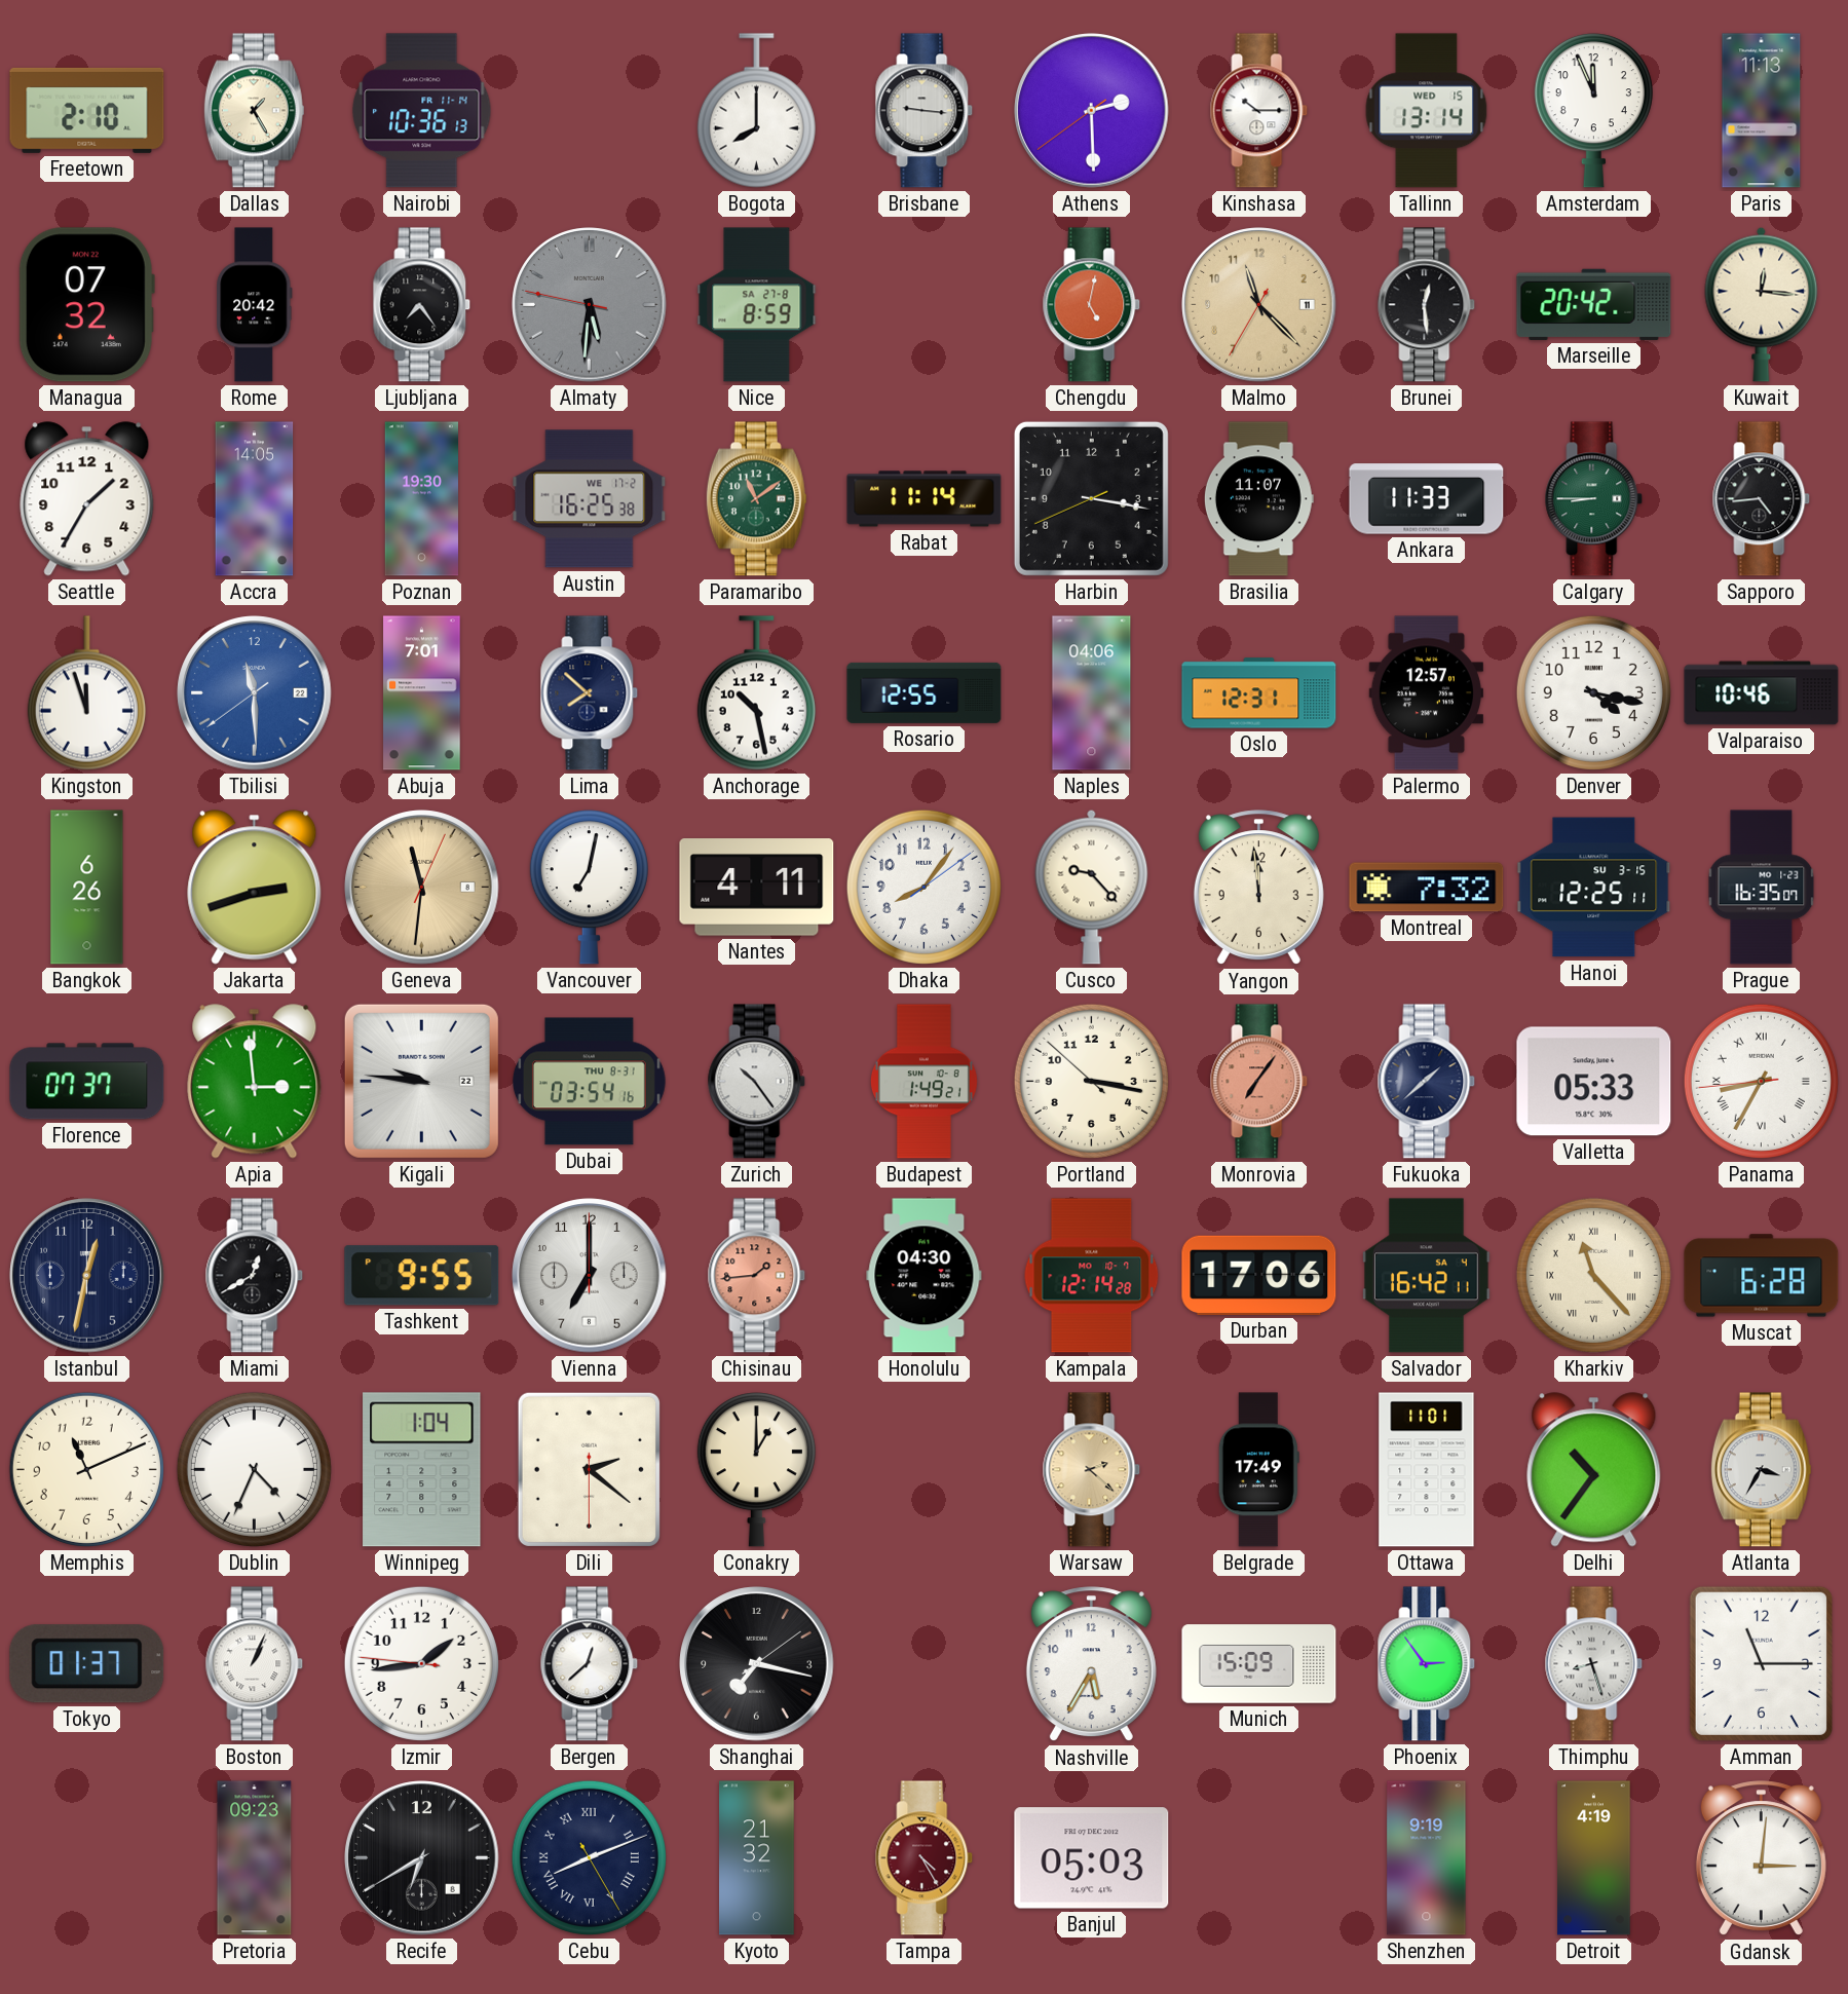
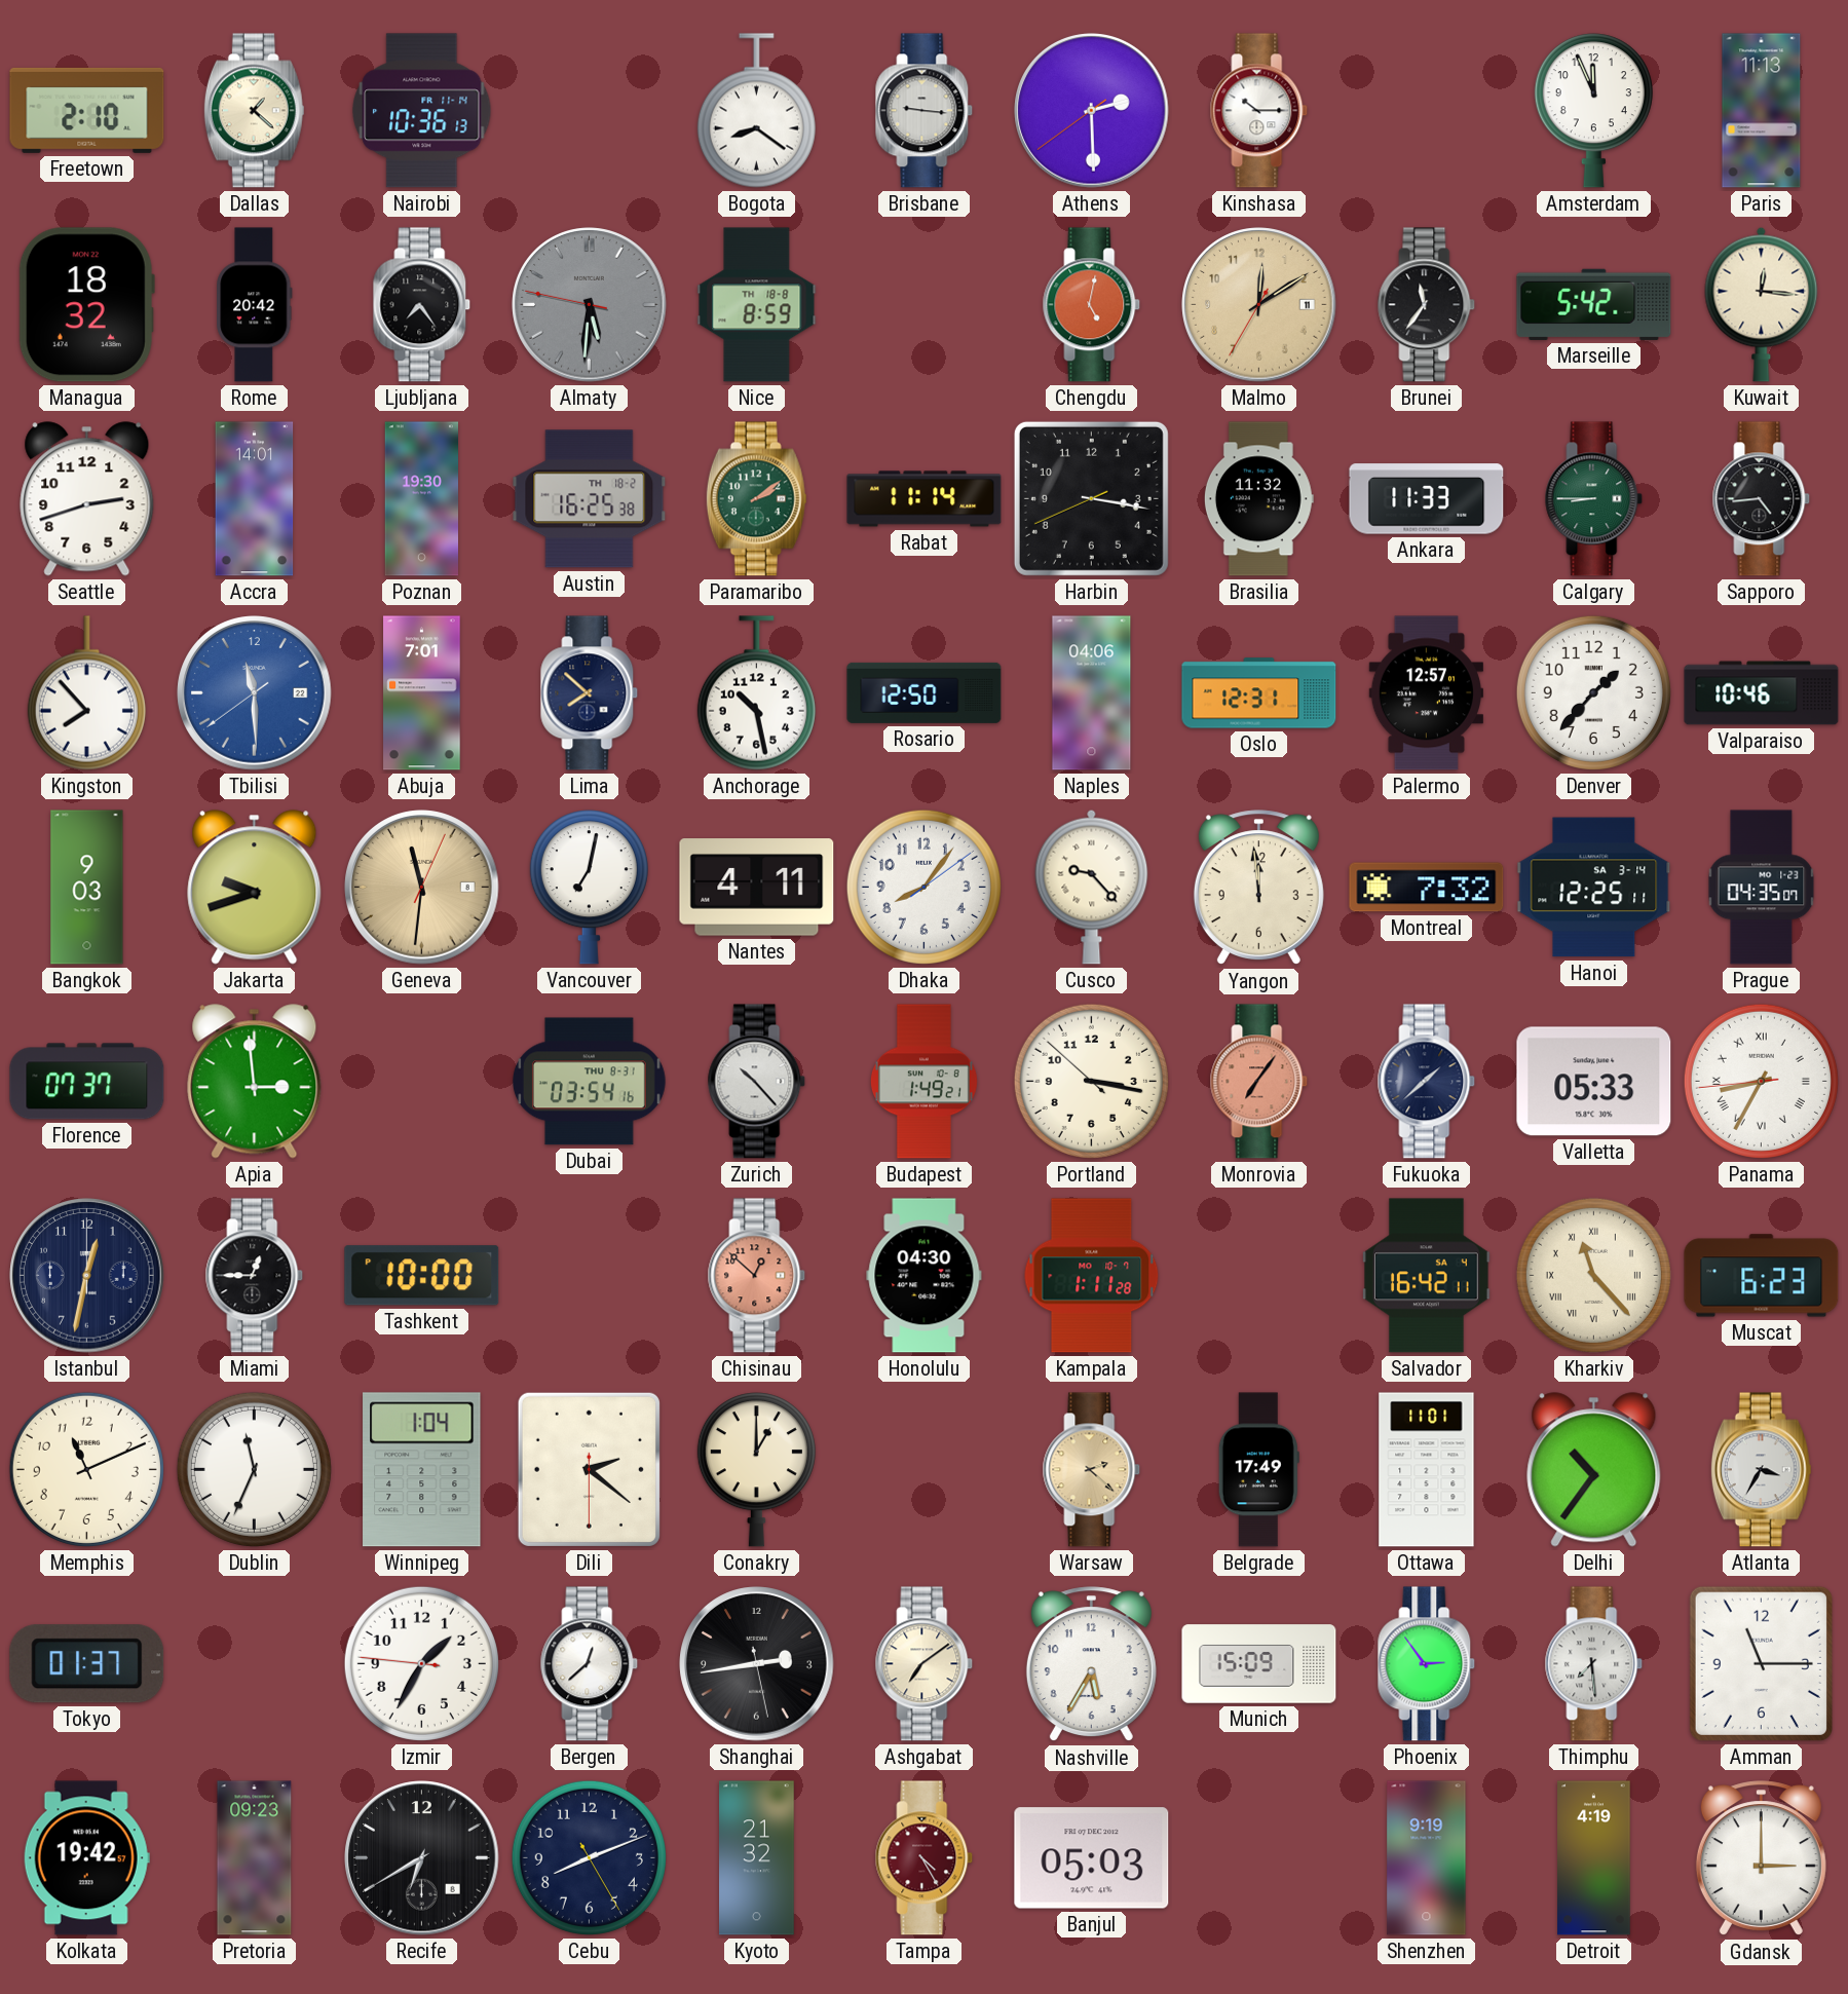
Dallas: 1:25 -> 1:22
Bogota: 8:00 -> 8:21
Tallinn: 13:14 -> none
Managua: 07:32 -> 18:32
Nice date: SA 27-8 -> TH 18-8
Malmo: 11:22 -> 12:09
Brunei: 12:29 -> 11:36
Marseille: 20:42 -> 5:42
Seattle: 1:35 -> 2:42
Accra: 14:05 -> 14:01
Austin date: WE 17-2 -> TH 18-2
Paramaribo: 11:09 -> 2:09
Brasilia: 11:07 -> 11:32
Kingston: 11:57 -> 7:53
Rosario: 12:55 -> 12:50
Denver: 4:17 -> 1:37
Bangkok: 6:26 -> 9:03
Jakarta: 2:42 -> 9:42
Hanoi date: SU 3-15 -> SA 3-14
Prague: 16:35 -> 04:35
Kigali: 9:46 -> none
Zurich: 10:24 -> 10:23
Miami: 12:40 -> 12:45
Tashkent: 9:55 -> 10:00
Vienna: 7:00 -> none
Chisinau: 1:44 -> 12:52
Kampala: 12:14 -> 1:11
Durban: 17:06 -> none
Muscat: 6:28 -> 6:23
Dublin: 4:34 -> 11:34
Boston: 1:04 -> none
Izmir: 1:43 -> 1:34
Shanghai: 7:17 -> 2:43
Ashgabat: none -> 7:09
Thimphu: 8:27 -> 7:29
Kolkata: none -> 19:42
Cebu numerals: Roman -> Arabic
Gdansk: 3:01 -> 3:00
